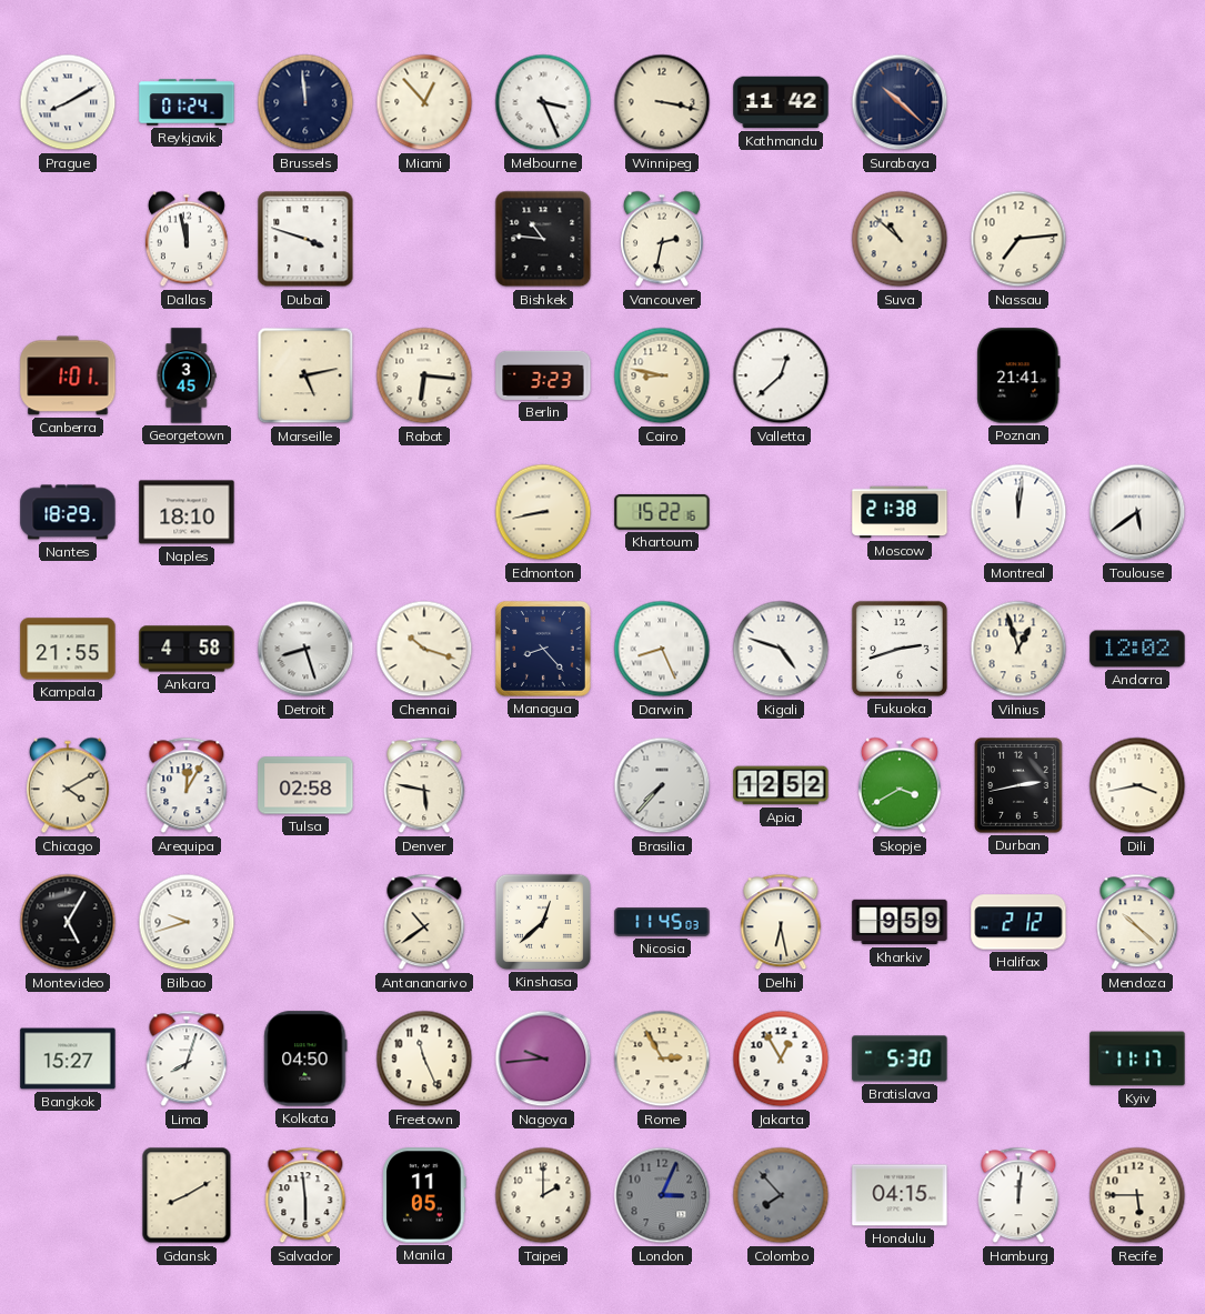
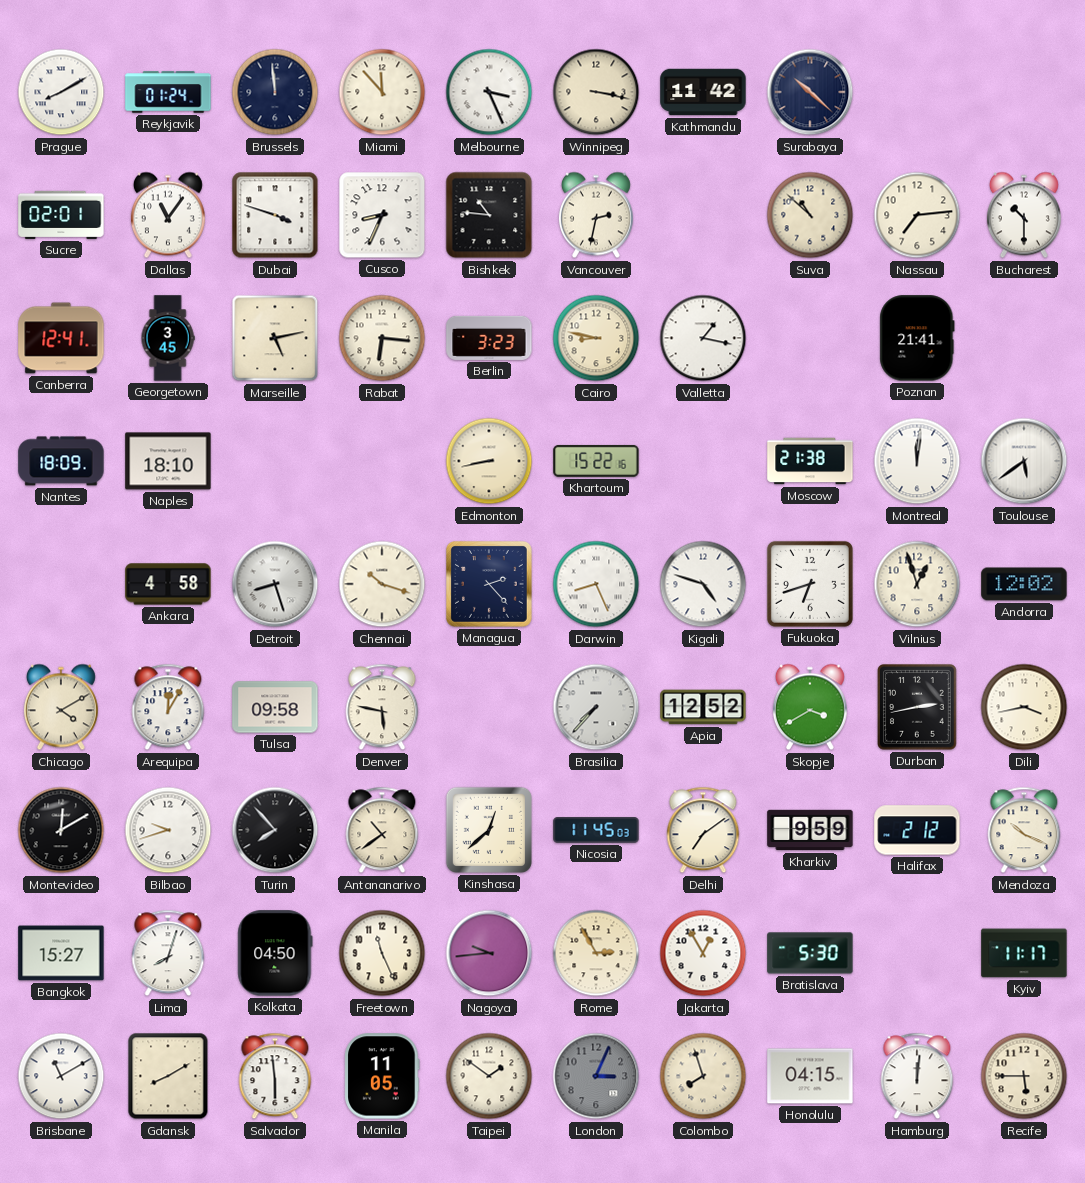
Miami: 12:53 -> 11:53
Sucre: none -> 02:01
Dallas: 11:58 -> 11:06
Cusco: none -> 8:34
Bucharest: none -> 10:30
Canberra: 1:01 -> 12:41
Valletta: 12:38 -> 1:17
Nantes: 18:29 -> 18:09
Kampala: 21:55 -> none
Managua: 8:23 -> 2:23
Fukuoka: 2:42 -> 6:42
Tulsa: 02:58 -> 09:58
Montevideo: 5:05 -> 12:10
Turin: none -> 7:53
Delhi: 6:28 -> 7:09
Mendoza: 10:22 -> 10:19
Brisbane: none -> 11:10
Taipei: 2:00 -> 1:51
Colombo: 7:53 -> 7:57
Colombo dial: grey -> cream
